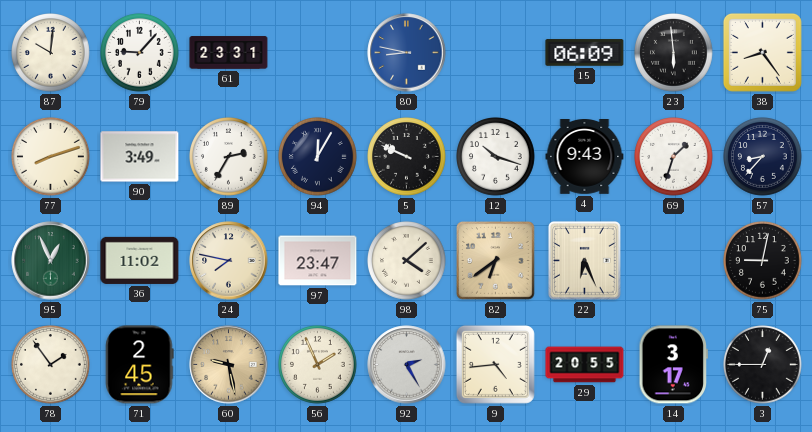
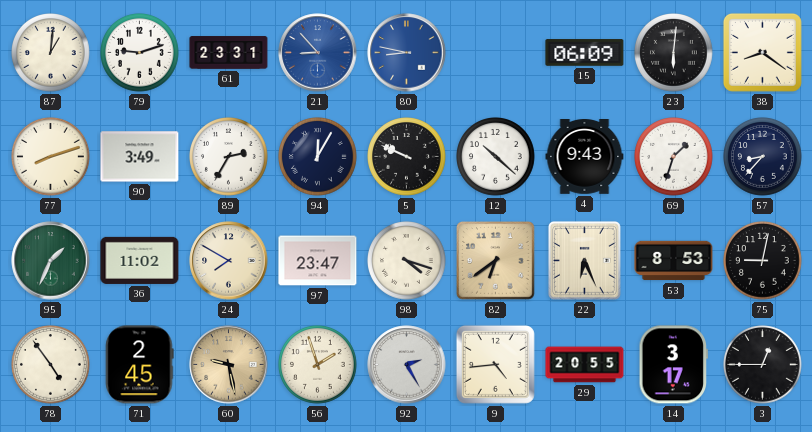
87: 10:01 -> 1:01
79: 9:07 -> 9:12
21: none -> 8:53
23: 5:59 -> 6:01
38: 8:24 -> 8:21
12: 10:18 -> 10:22
95: 12:56 -> 1:34
24: 7:47 -> 7:50
98: 4:08 -> 4:18
53: none -> 8:53
78: 1:54 -> 4:54
56: 1:56 -> 1:57
